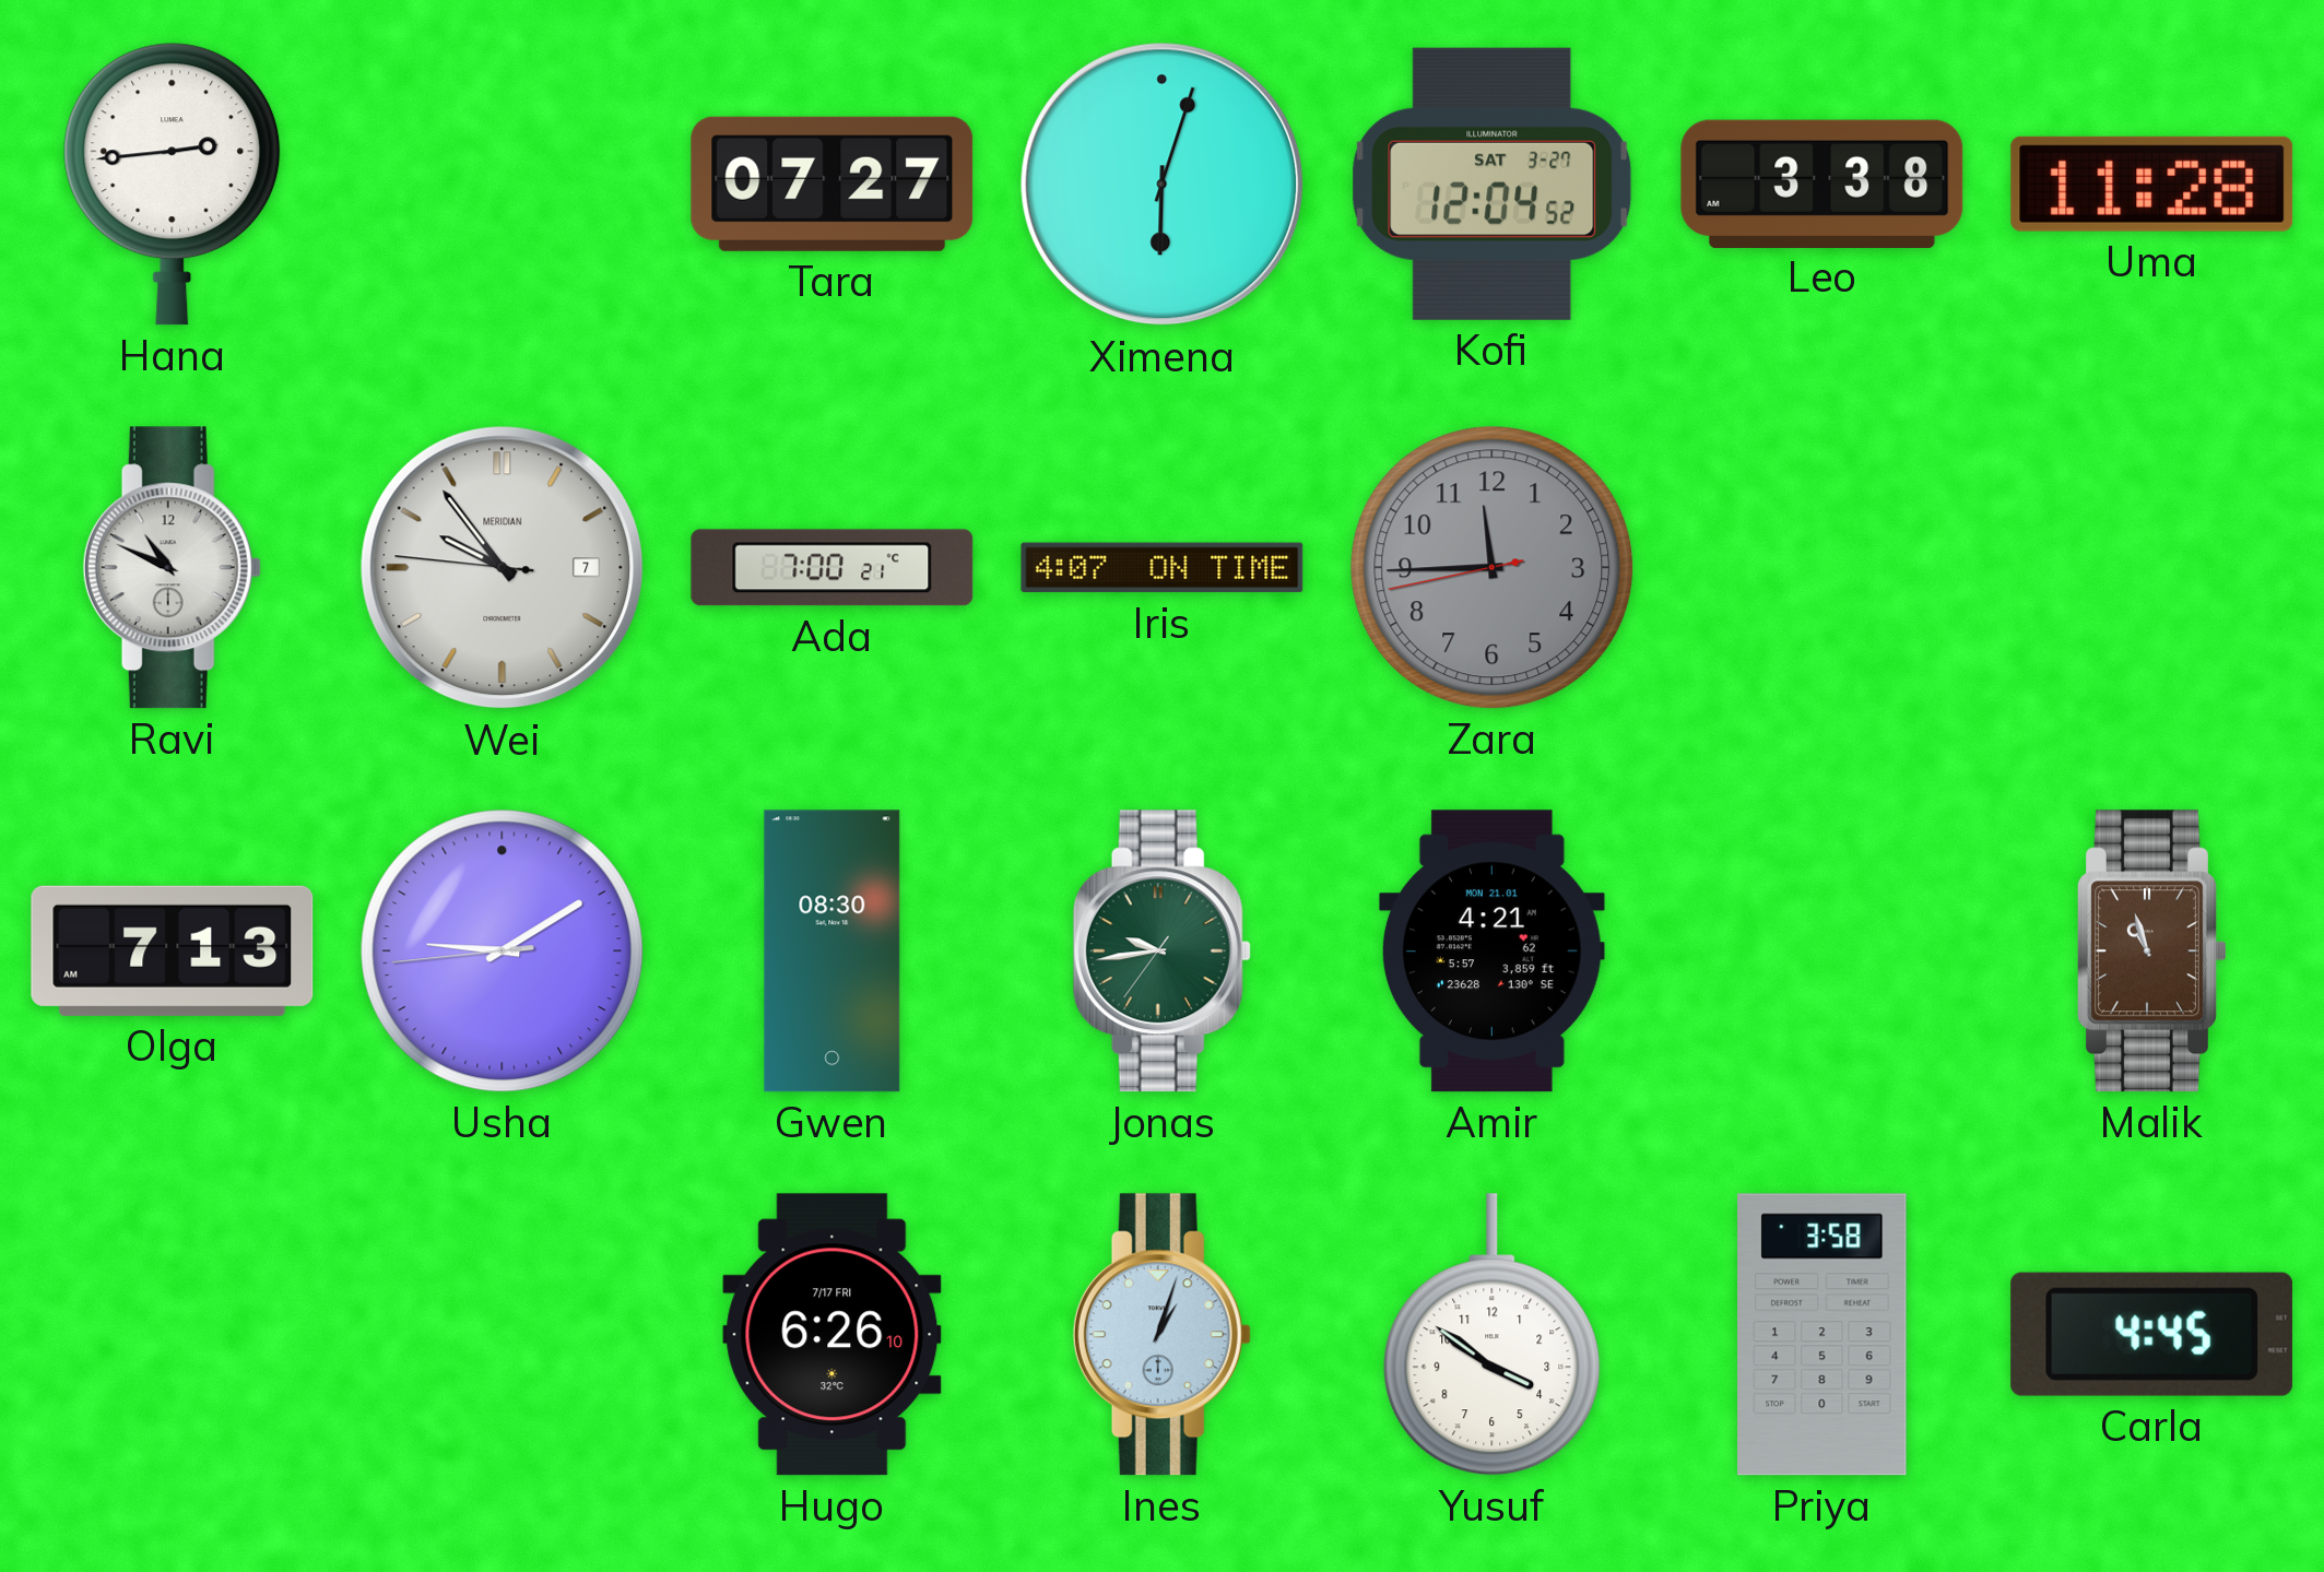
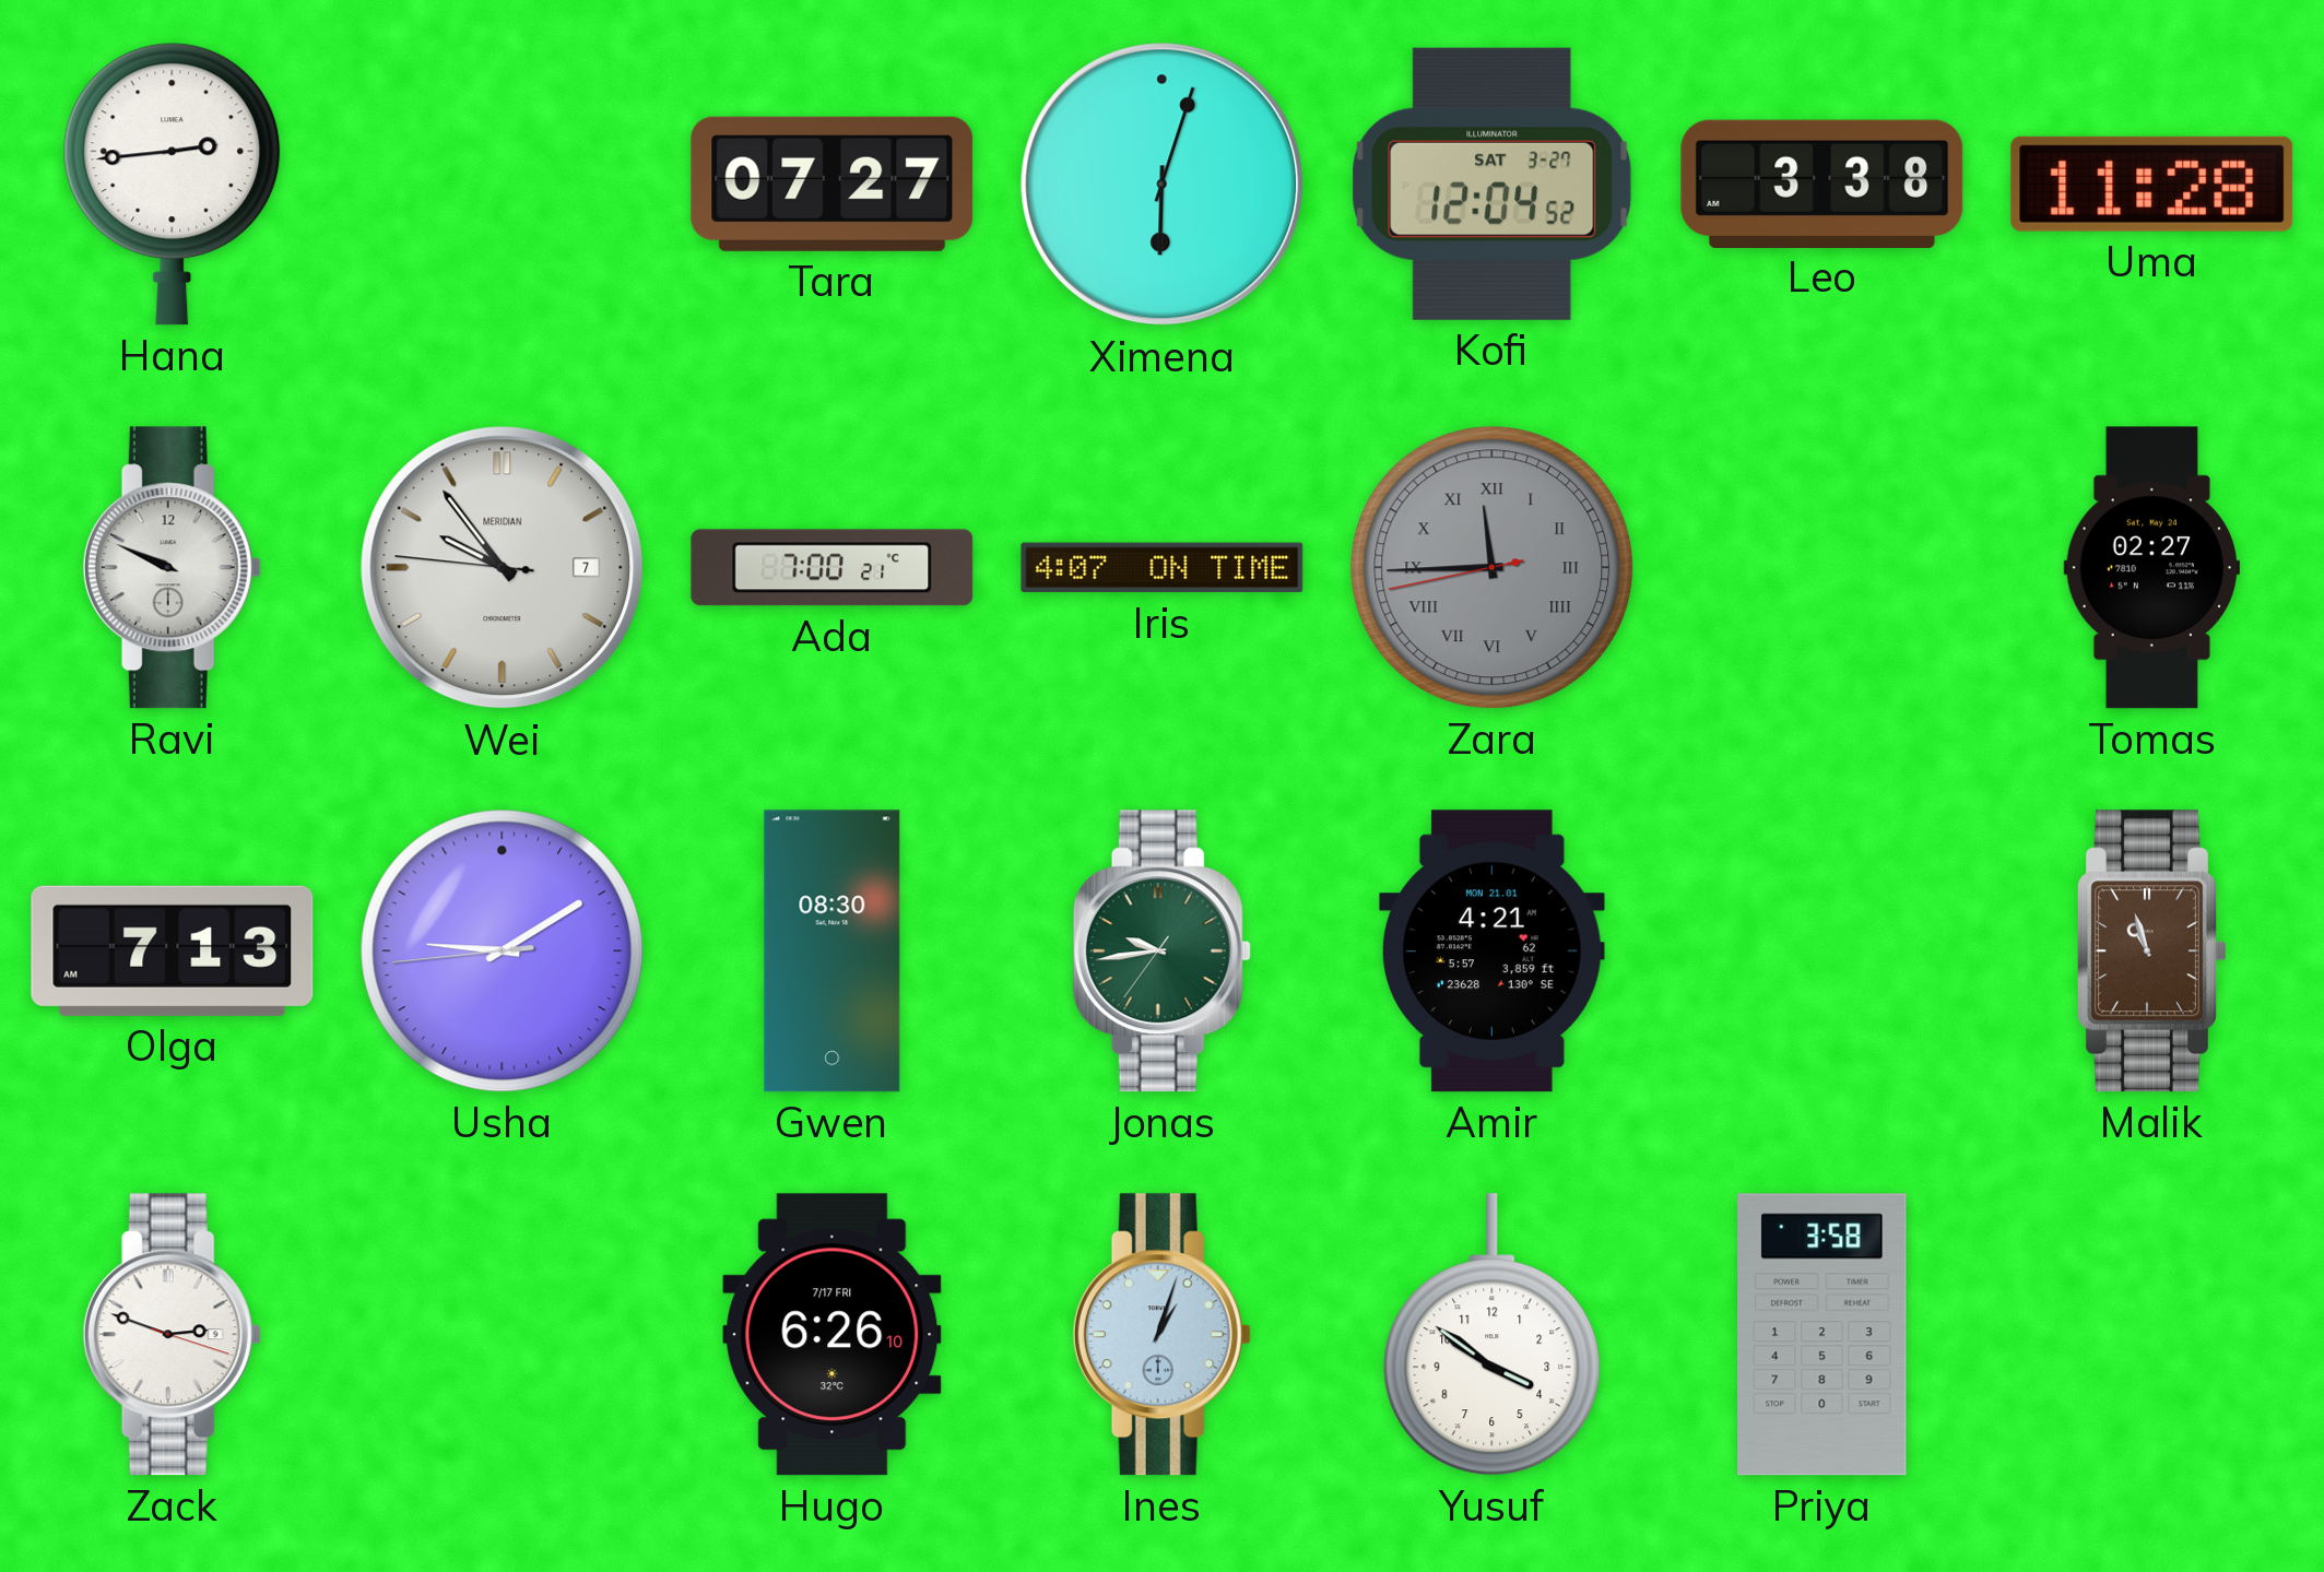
Ravi: 10:49 -> 9:49
Zara numerals: Arabic -> Roman
Tomas: none -> 02:27
Zack: none -> 2:48
Carla: 4:45 -> none
